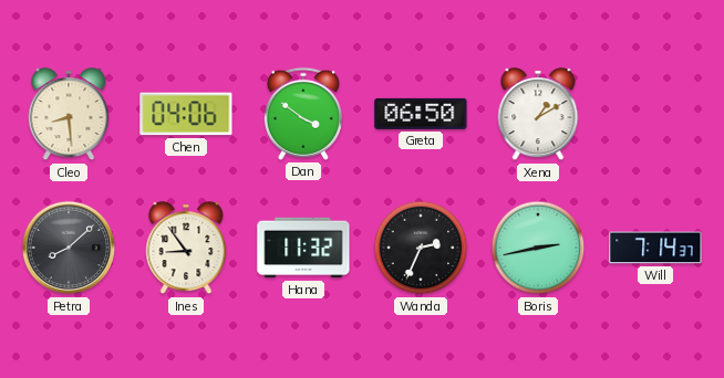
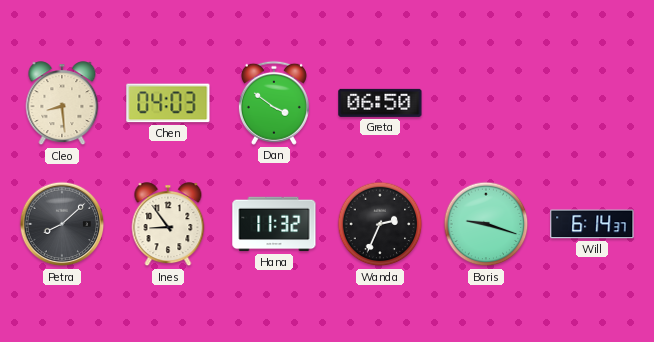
Chen: 04:06 -> 04:03
Xena: 1:10 -> none
Boris: 2:43 -> 9:18
Will: 7:14 -> 6:14
